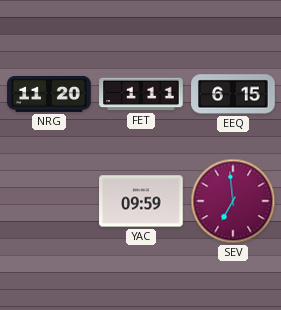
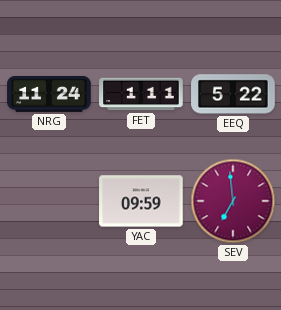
NRG: 11:20 -> 11:24
EEQ: 6:15 -> 5:22
